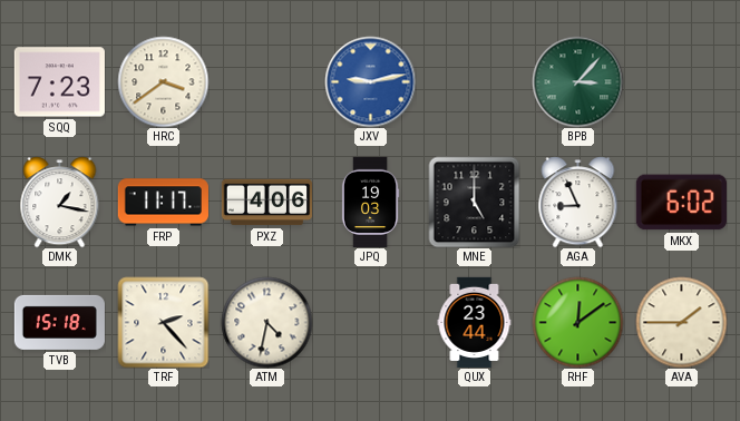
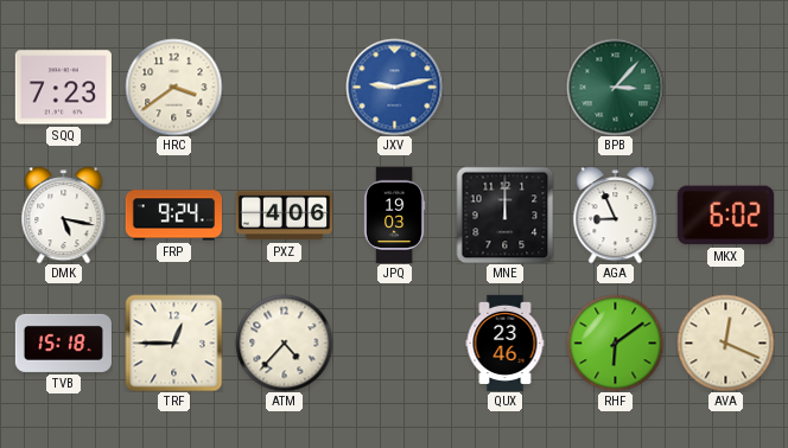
DMK: 1:17 -> 5:17
FRP: 11:17 -> 9:24
MNE: 5:00 -> 12:00
TRF: 2:23 -> 12:45
ATM: 4:32 -> 4:37
QUX: 23:44 -> 23:46
RHF: 12:09 -> 6:09
AVA: 1:45 -> 12:19
